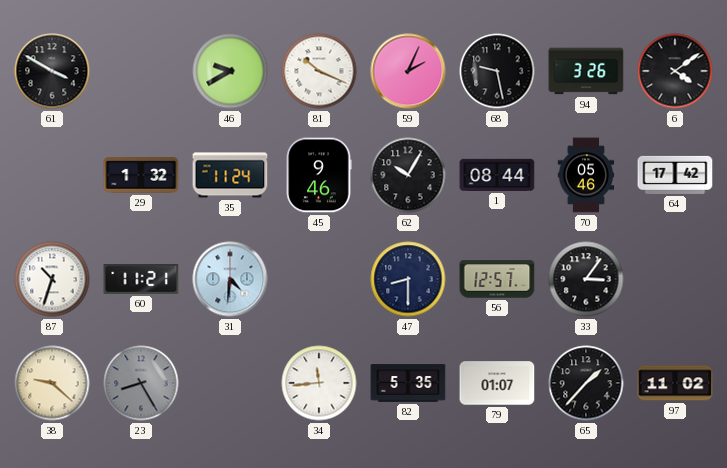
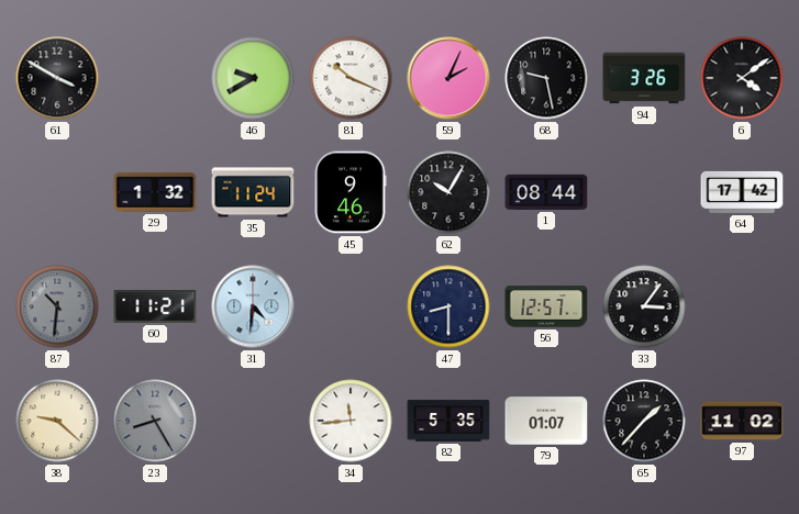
70: 05:46 -> none
87: 10:33 -> 10:31
87 dial: white -> grey
